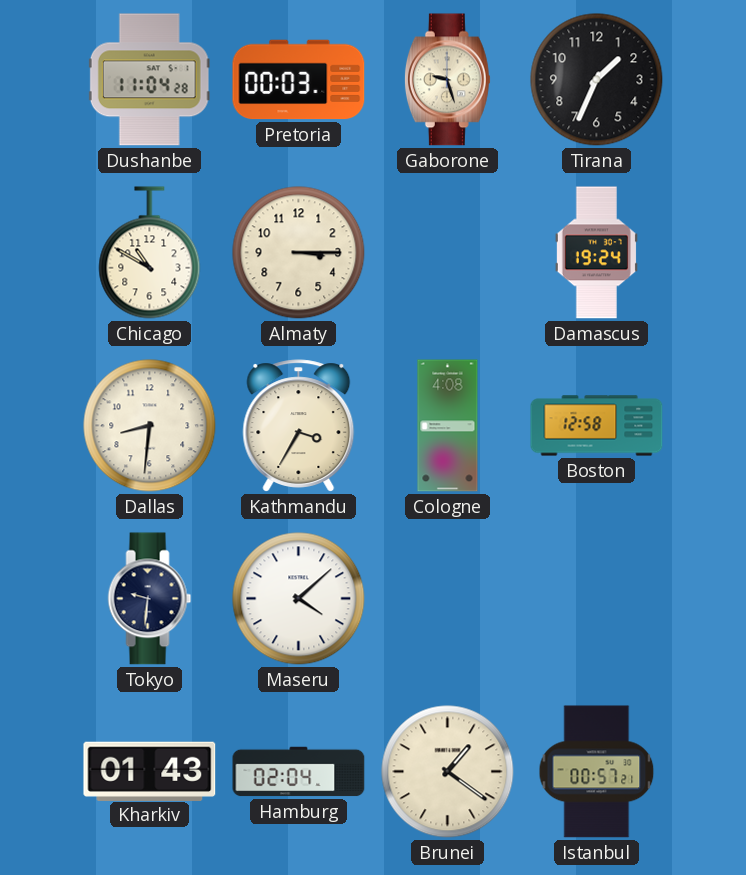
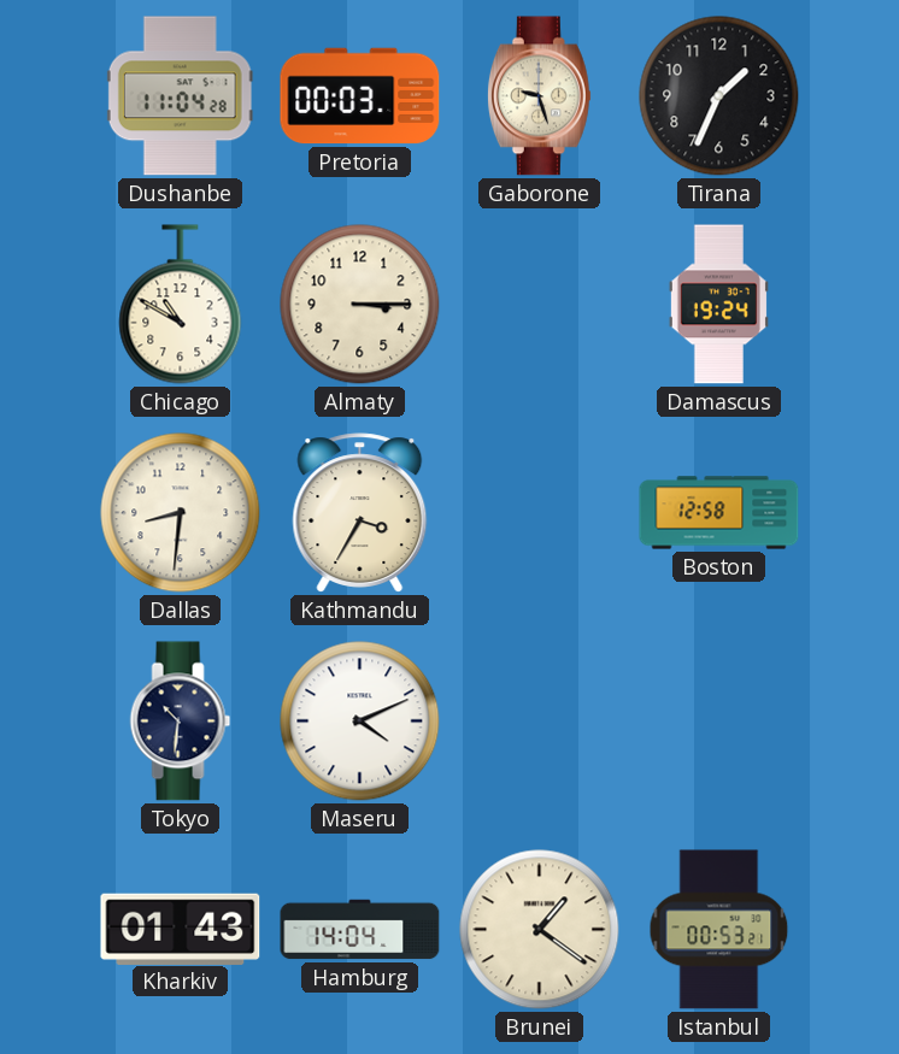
Cologne: 4:08 -> none
Tokyo: 9:31 -> 10:31
Maseru: 4:08 -> 4:11
Hamburg: 02:04 -> 14:04
Istanbul: 00:57 -> 00:53
